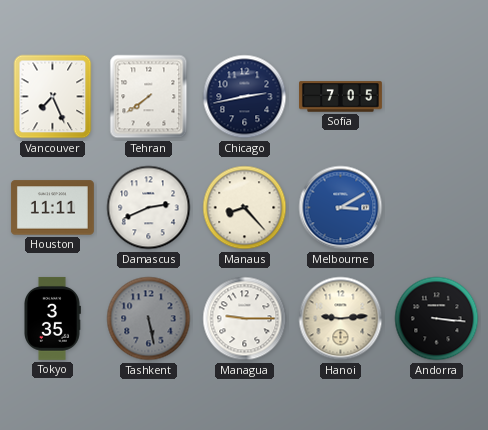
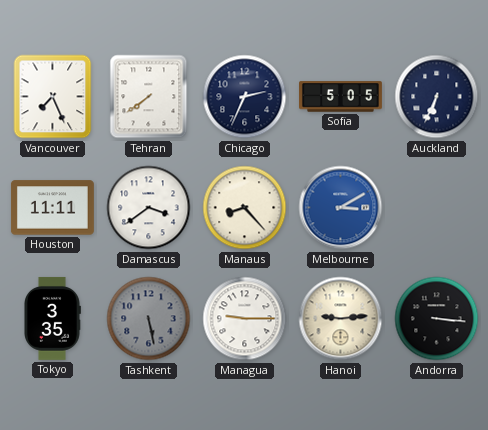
Chicago: 2:43 -> 2:34
Sofia: 7:05 -> 5:05
Auckland: none -> 6:34
Damascus: 2:41 -> 3:39
